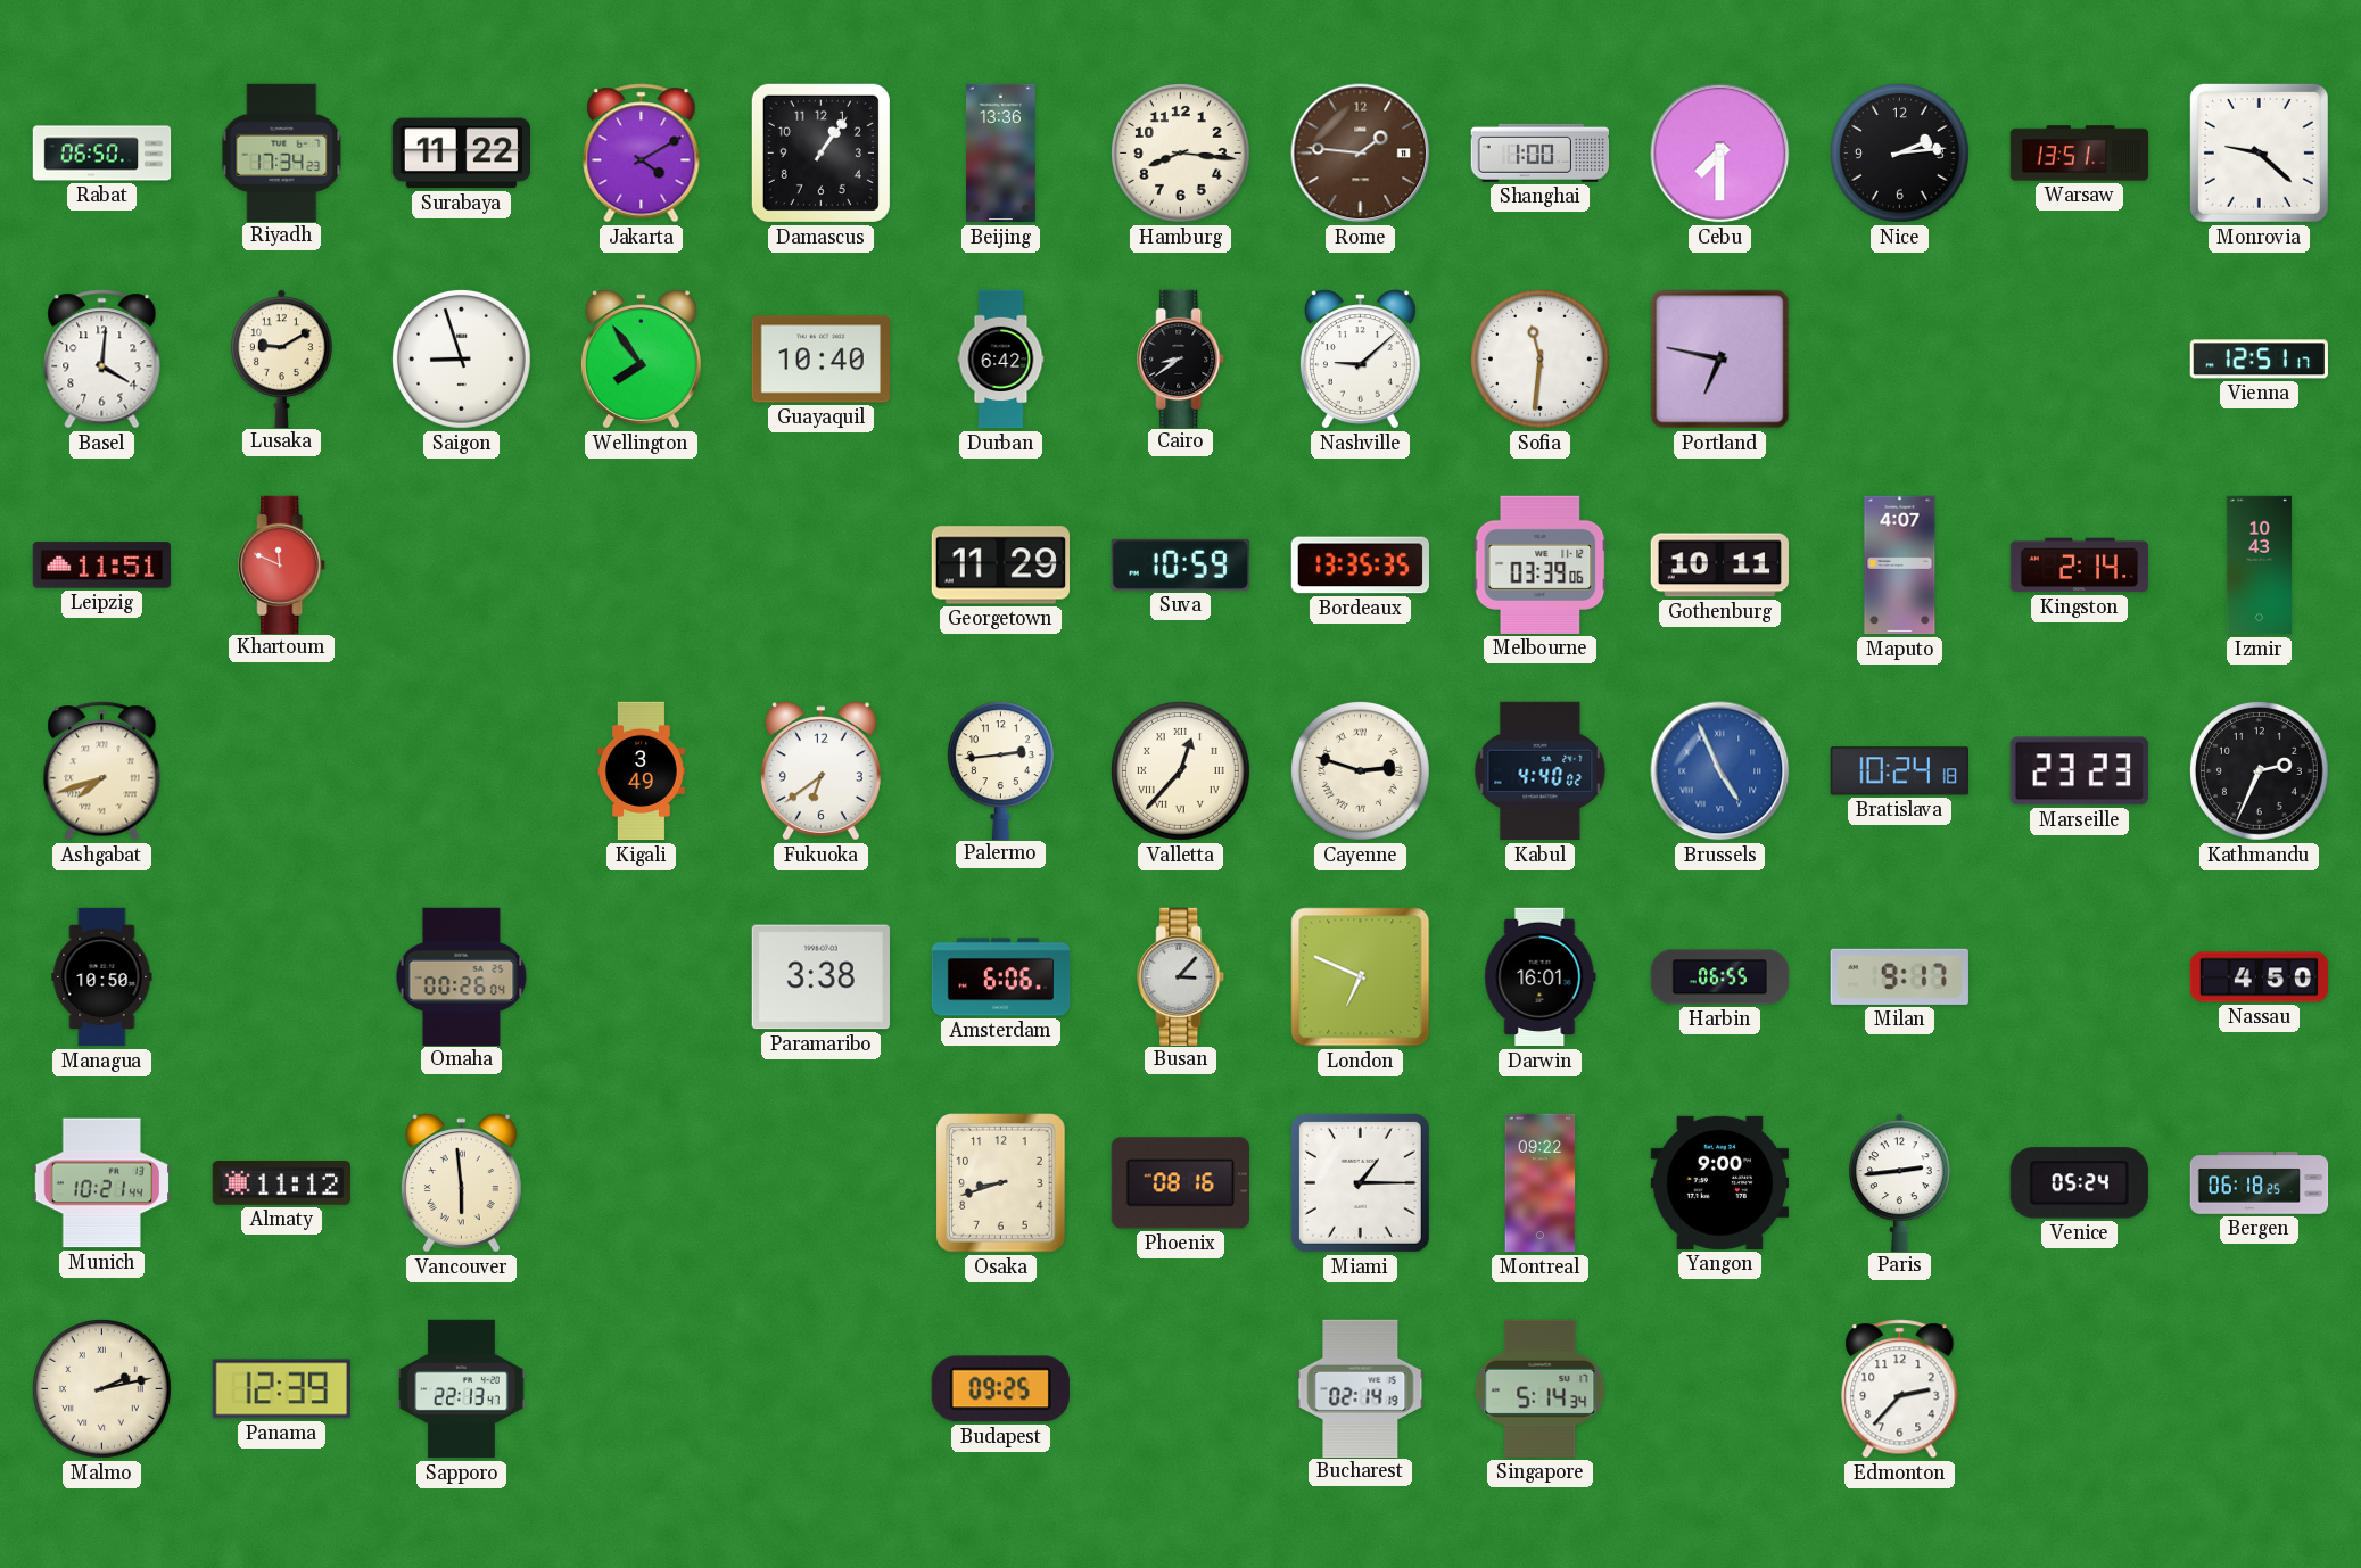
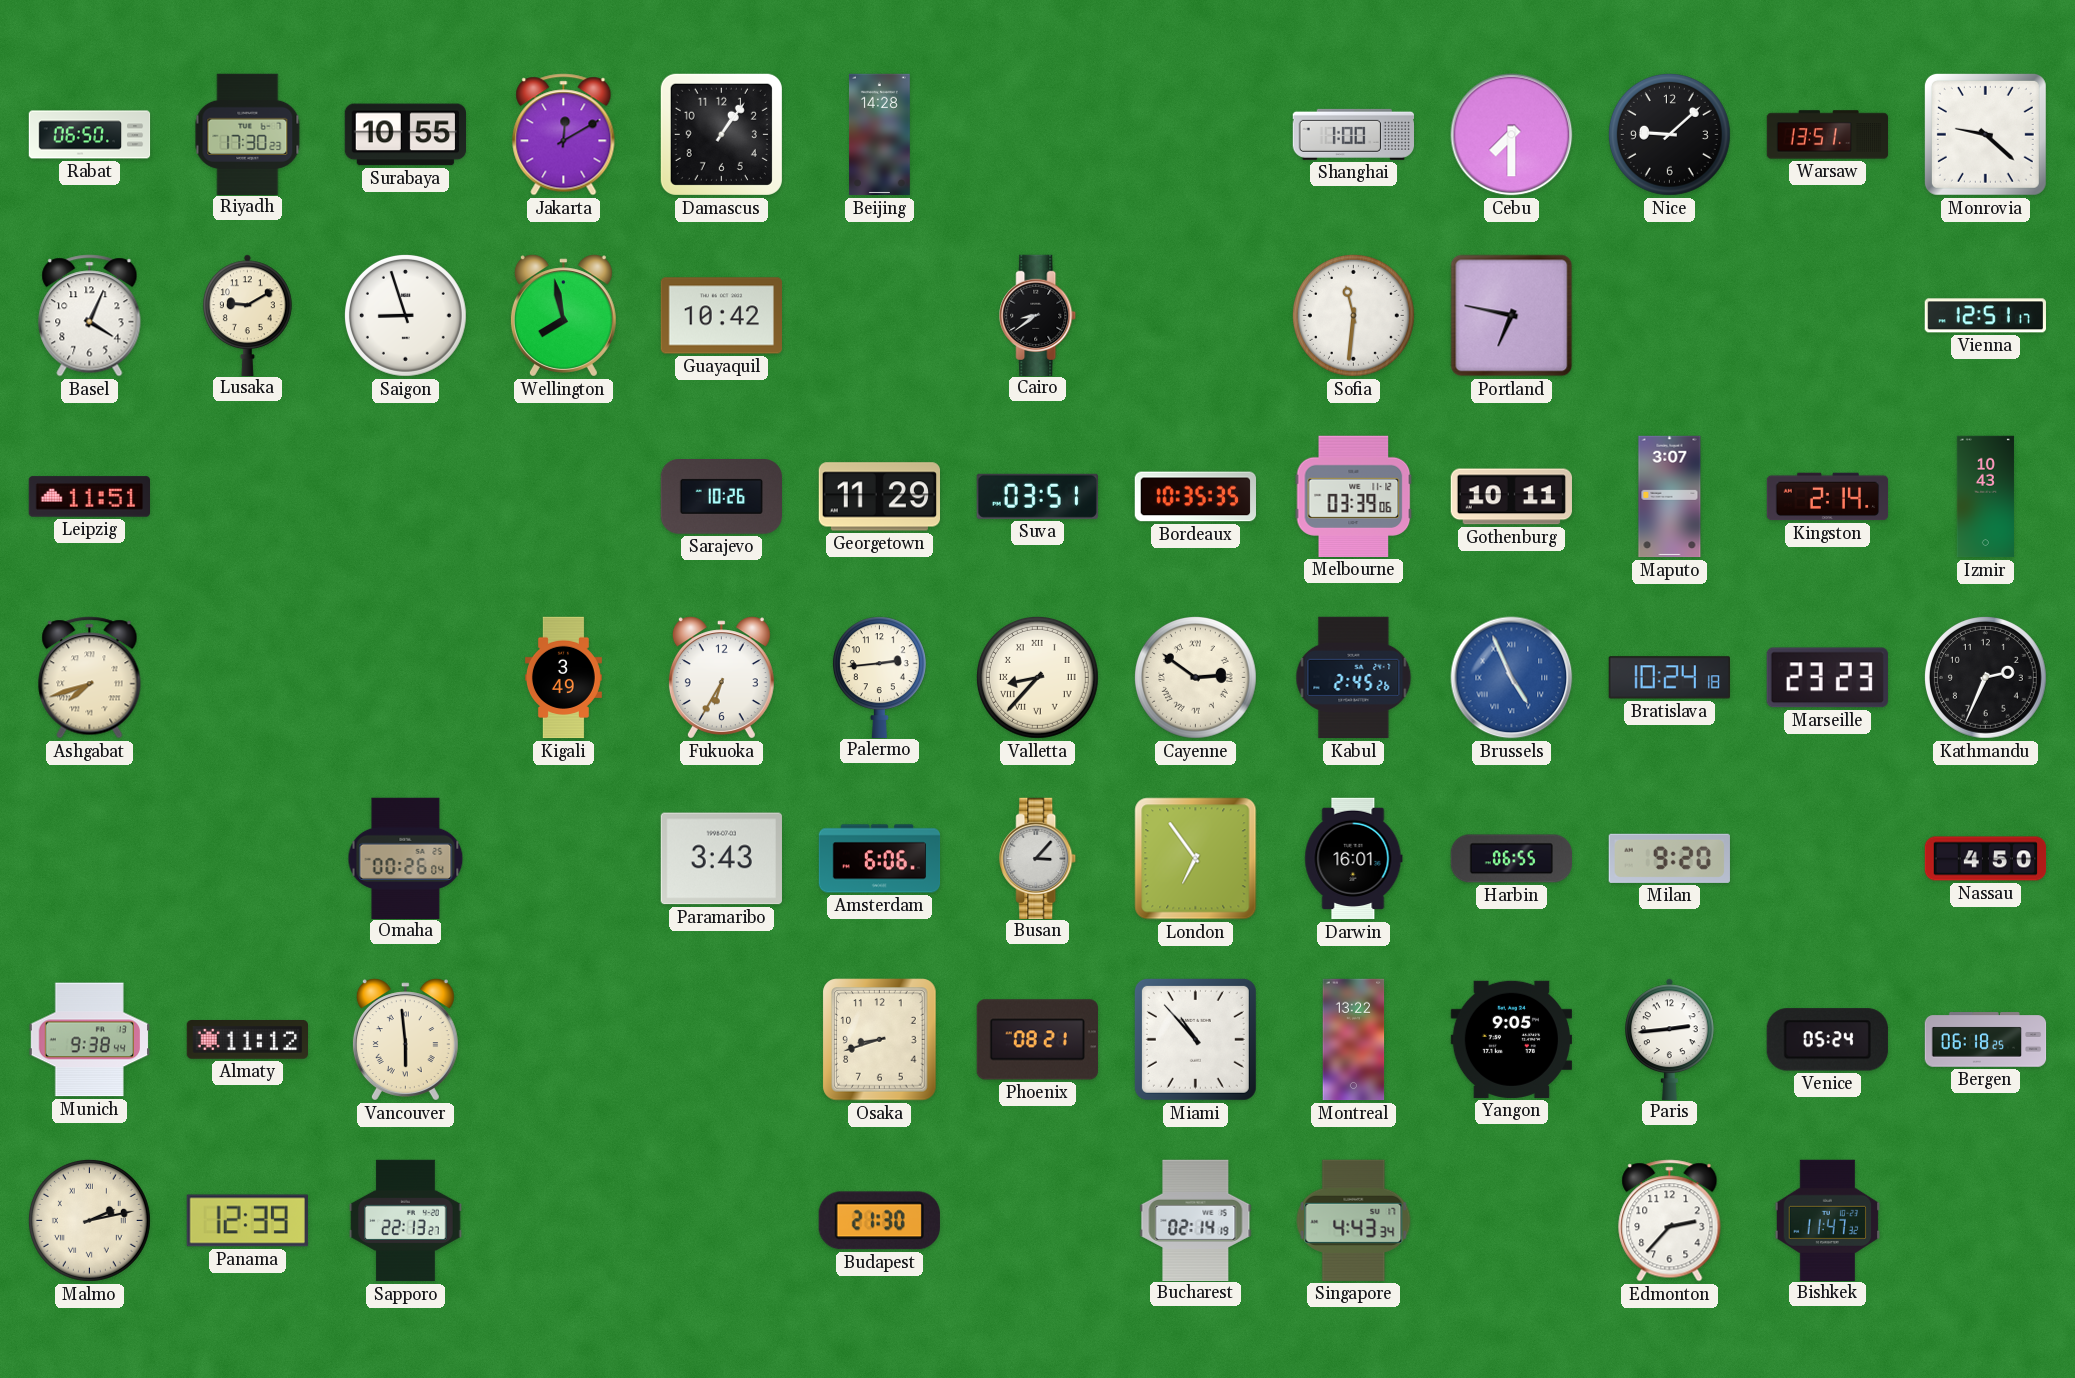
Riyadh: 17:34 -> 17:30
Surabaya: 11:22 -> 10:55
Jakarta: 4:10 -> 12:10
Beijing: 13:36 -> 14:28
Hamburg: 8:16 -> none
Rome: 1:46 -> none
Nice: 2:14 -> 9:08
Basel: 4:01 -> 4:04
Wellington: 7:54 -> 7:58
Guayaquil: 10:40 -> 10:42
Durban: 6:42 -> none
Nashville: 9:08 -> none
Khartoum: 11:49 -> none
Sarajevo: none -> 10:26
Suva: 10:59 -> 03:51
Bordeaux: 13:35 -> 10:35
Maputo: 4:07 -> 3:07
Fukuoka: 6:39 -> 6:35
Valletta: 12:37 -> 8:37
Cayenne: 2:48 -> 2:51
Kabul: 4:40 -> 2:45
Managua: 10:50 -> none
Paramaribo: 3:38 -> 3:43
London: 6:49 -> 6:54
Milan: 9:17 -> 9:20
Munich: 10:21 -> 9:38
Phoenix: 08:16 -> 08:21
Miami: 1:15 -> 10:53
Montreal: 09:22 -> 13:22
Yangon: 9:00 -> 9:05
Sapporo: 22:13:47 -> 22:13:27
Budapest: 09:25 -> 21:30
Singapore: 5:14 -> 4:43
Bishkek: none -> 11:47
